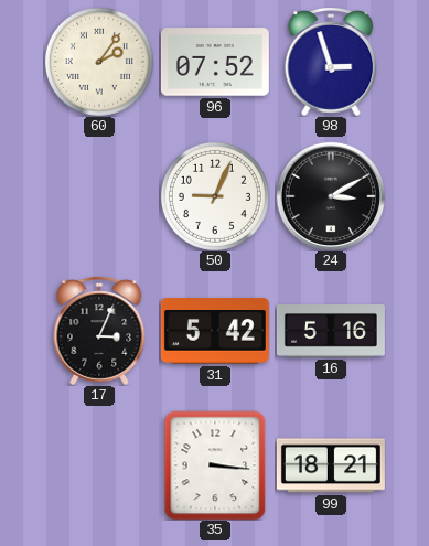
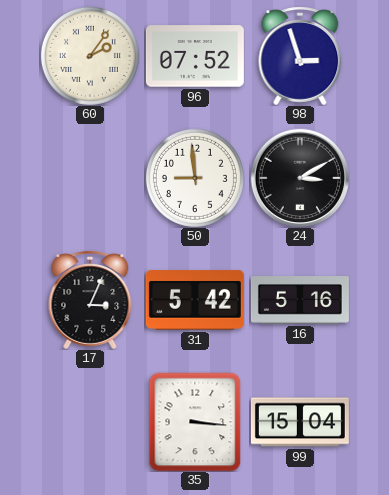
50: 9:04 -> 8:59
99: 18:21 -> 15:04
